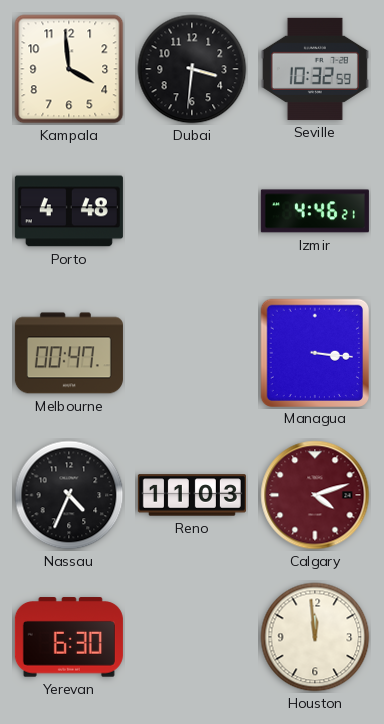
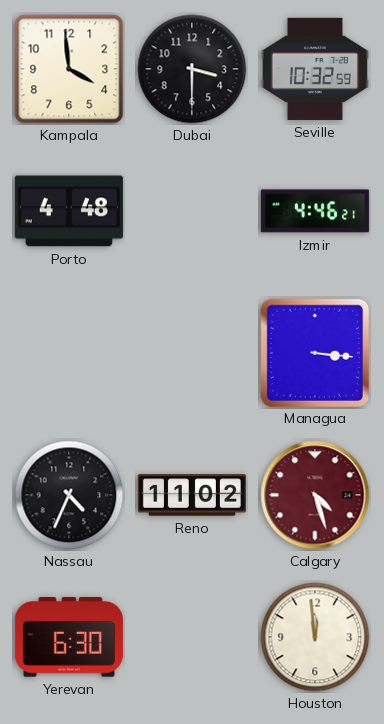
Dubai: 3:31 -> 3:30
Melbourne: 00:47 -> none
Reno: 11:03 -> 11:02
Calgary: 4:12 -> 4:27
